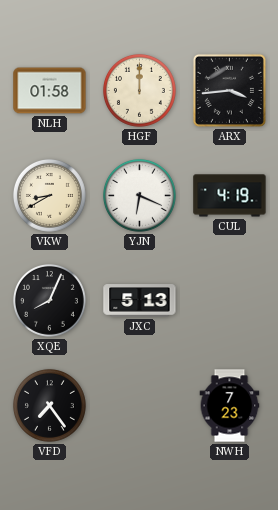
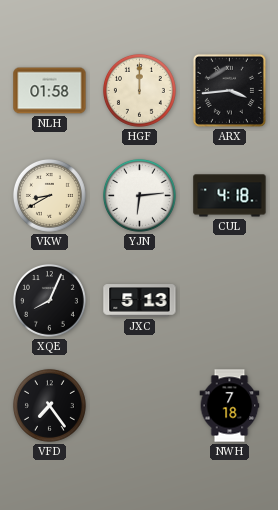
YJN: 6:19 -> 6:14
CUL: 4:19 -> 4:18
NWH: 7:23 -> 7:18
